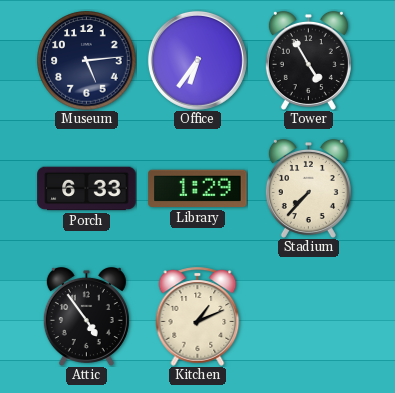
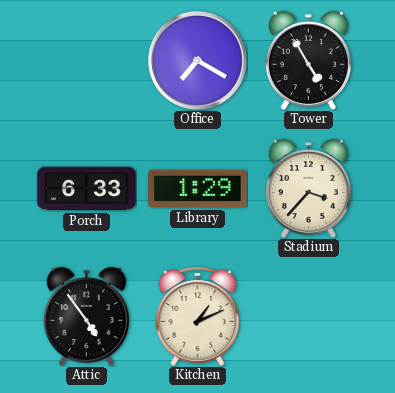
Museum: 5:14 -> none
Office: 6:36 -> 7:20
Stadium: 7:37 -> 3:37
